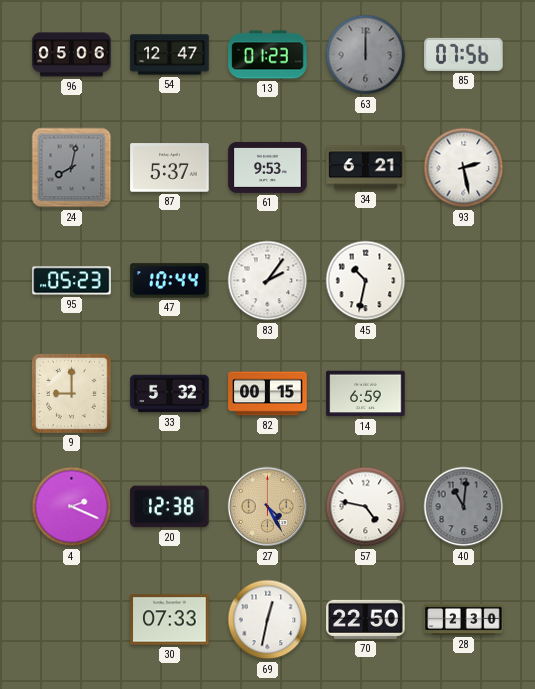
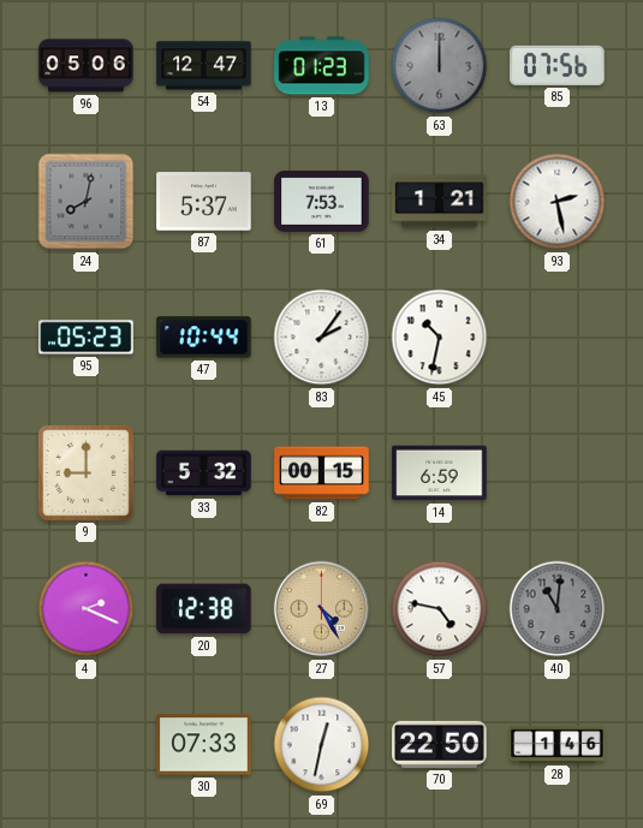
61: 9:53 -> 7:53
34: 6:21 -> 1:21
28: 2:30 -> 1:46
